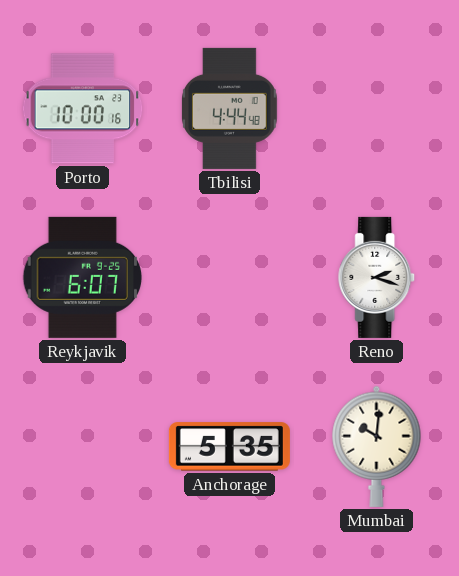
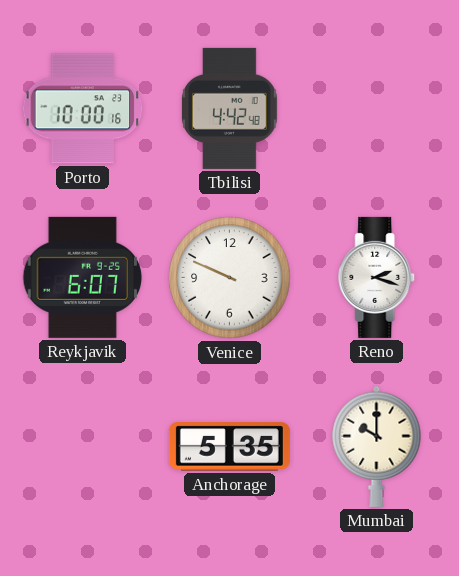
Tbilisi: 4:44 -> 4:42
Venice: none -> 9:49
Mumbai: 10:01 -> 10:00
